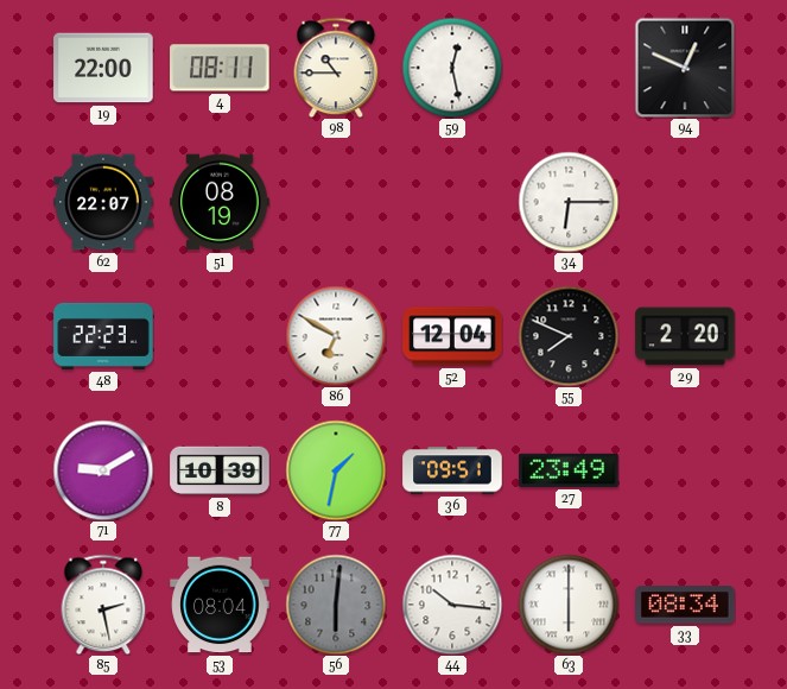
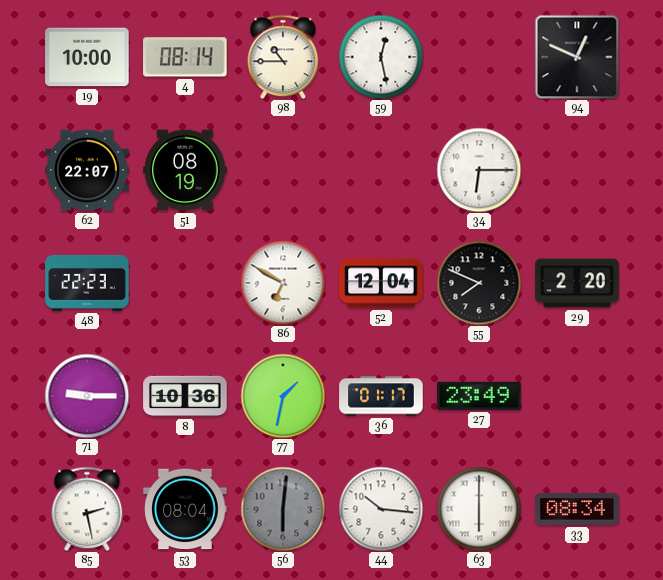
19: 22:00 -> 10:00
4: 08:11 -> 08:14
71: 9:10 -> 9:15
8: 10:39 -> 10:36
36: 09:51 -> 01:17
